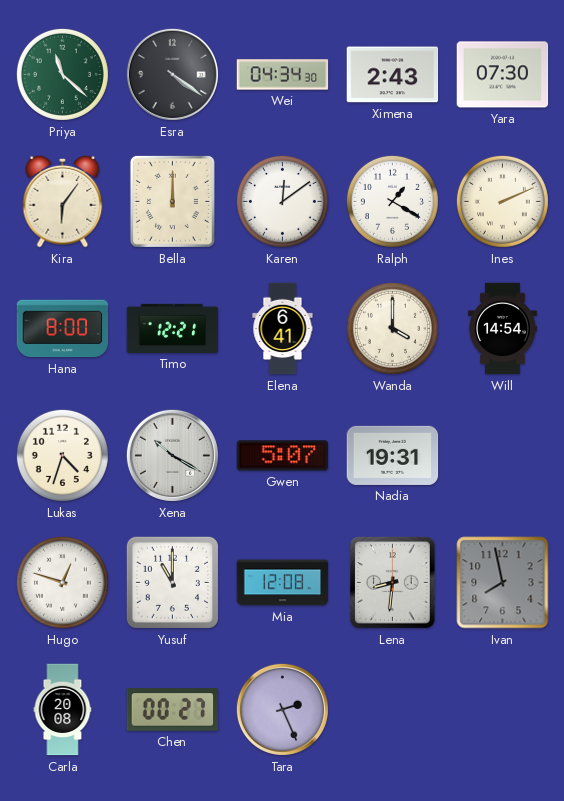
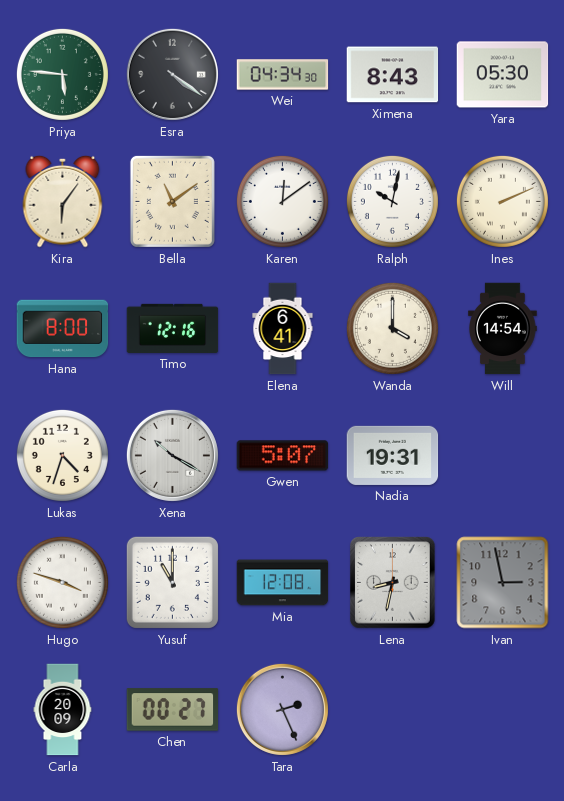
Priya: 11:22 -> 5:46
Ximena: 2:43 -> 8:43
Yara: 07:30 -> 05:30
Bella: 12:00 -> 11:09
Ralph: 1:20 -> 10:02
Timo: 12:21 -> 12:16
Hugo: 12:48 -> 3:48
Lena: 8:31 -> 8:32
Ivan: 7:58 -> 2:58
Carla: 20:08 -> 20:09
